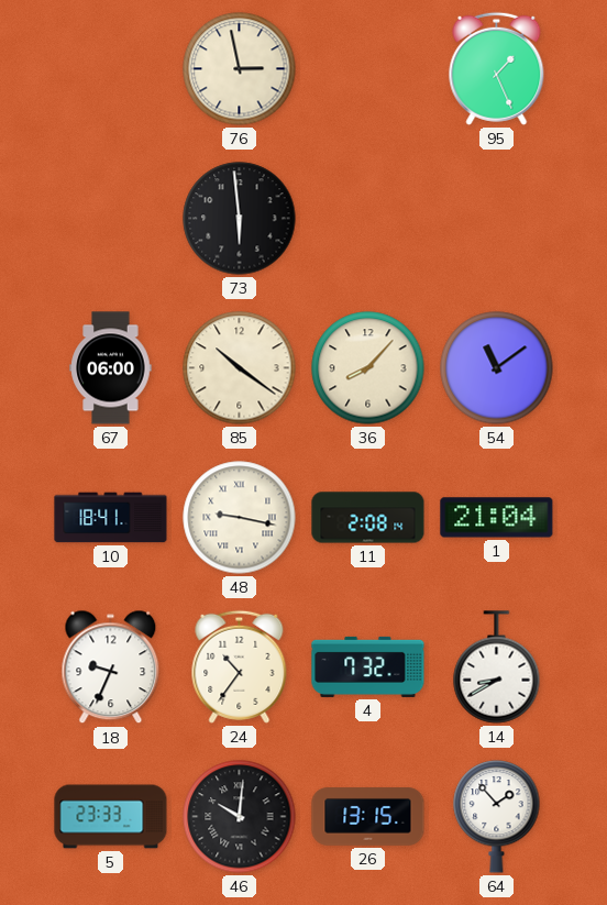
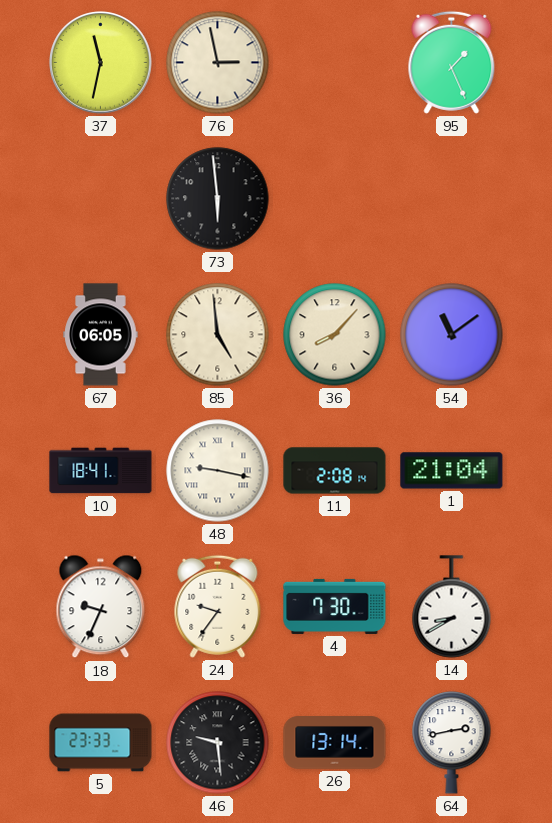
37: none -> 11:32
67: 06:00 -> 06:05
85: 10:21 -> 4:59
24: 10:36 -> 9:36
4: 7:32 -> 7:30
46: 10:01 -> 9:29
26: 13:15 -> 13:14
64: 1:53 -> 2:43
